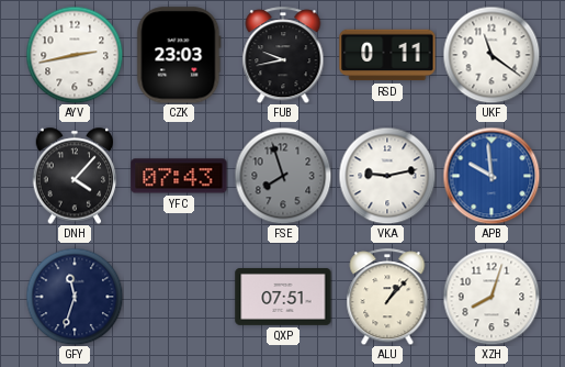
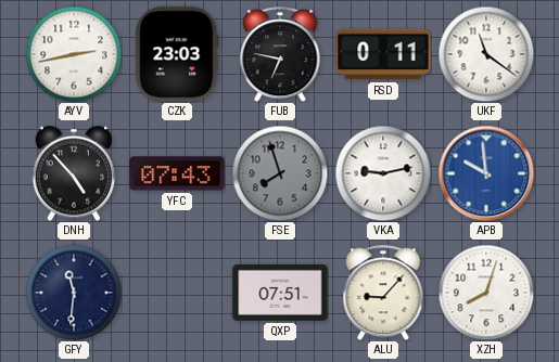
FUB: 9:43 -> 6:47
DNH: 4:07 -> 4:53
GFY: 11:33 -> 11:31
ALU: 1:07 -> 9:07
